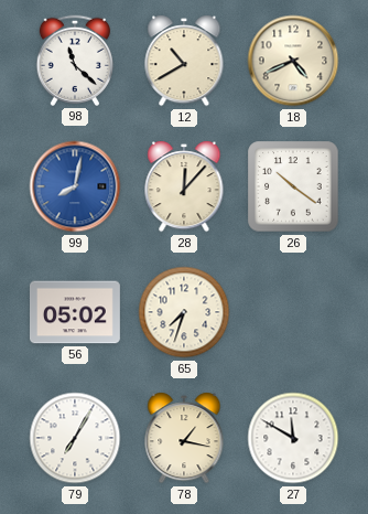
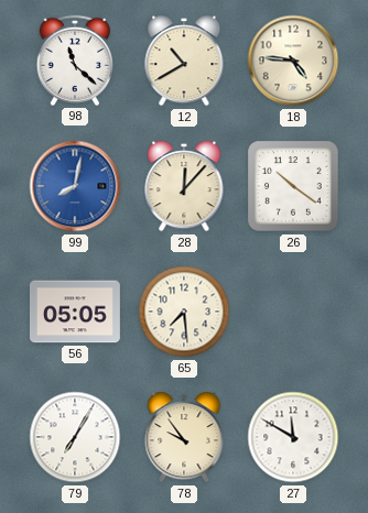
18: 4:41 -> 4:46
56: 05:02 -> 05:05
65: 7:33 -> 7:29
78: 1:17 -> 9:54
